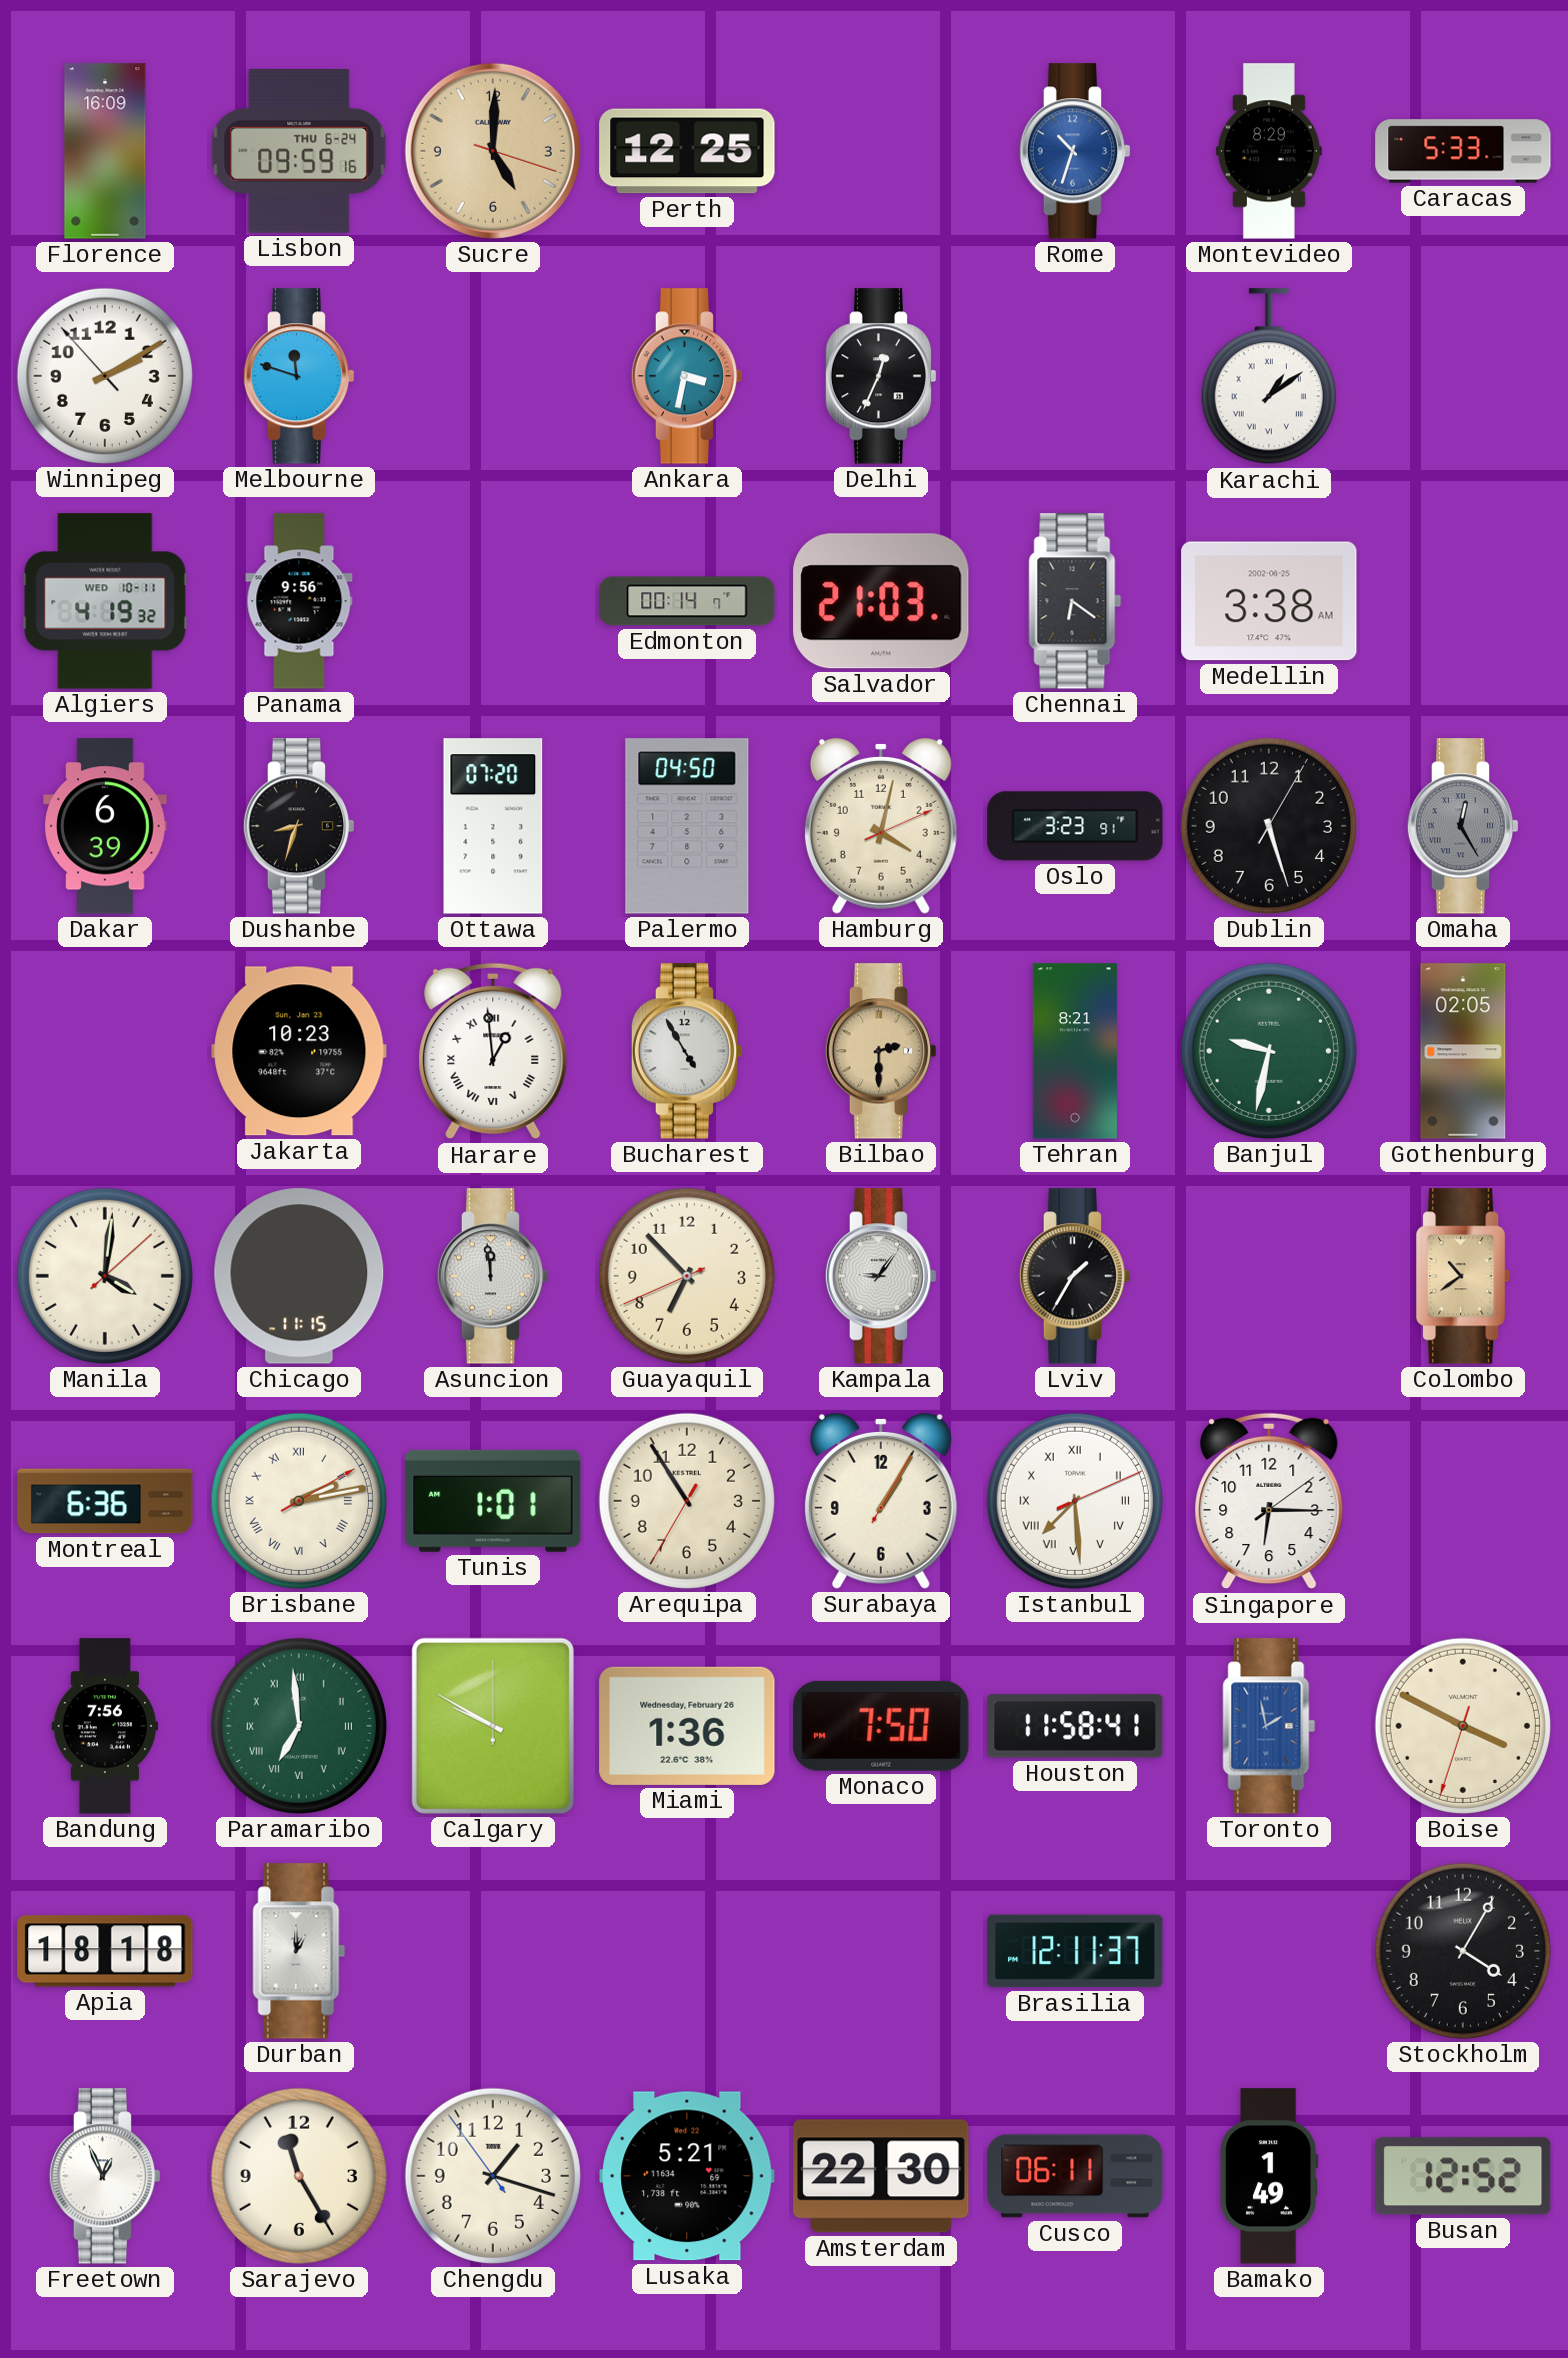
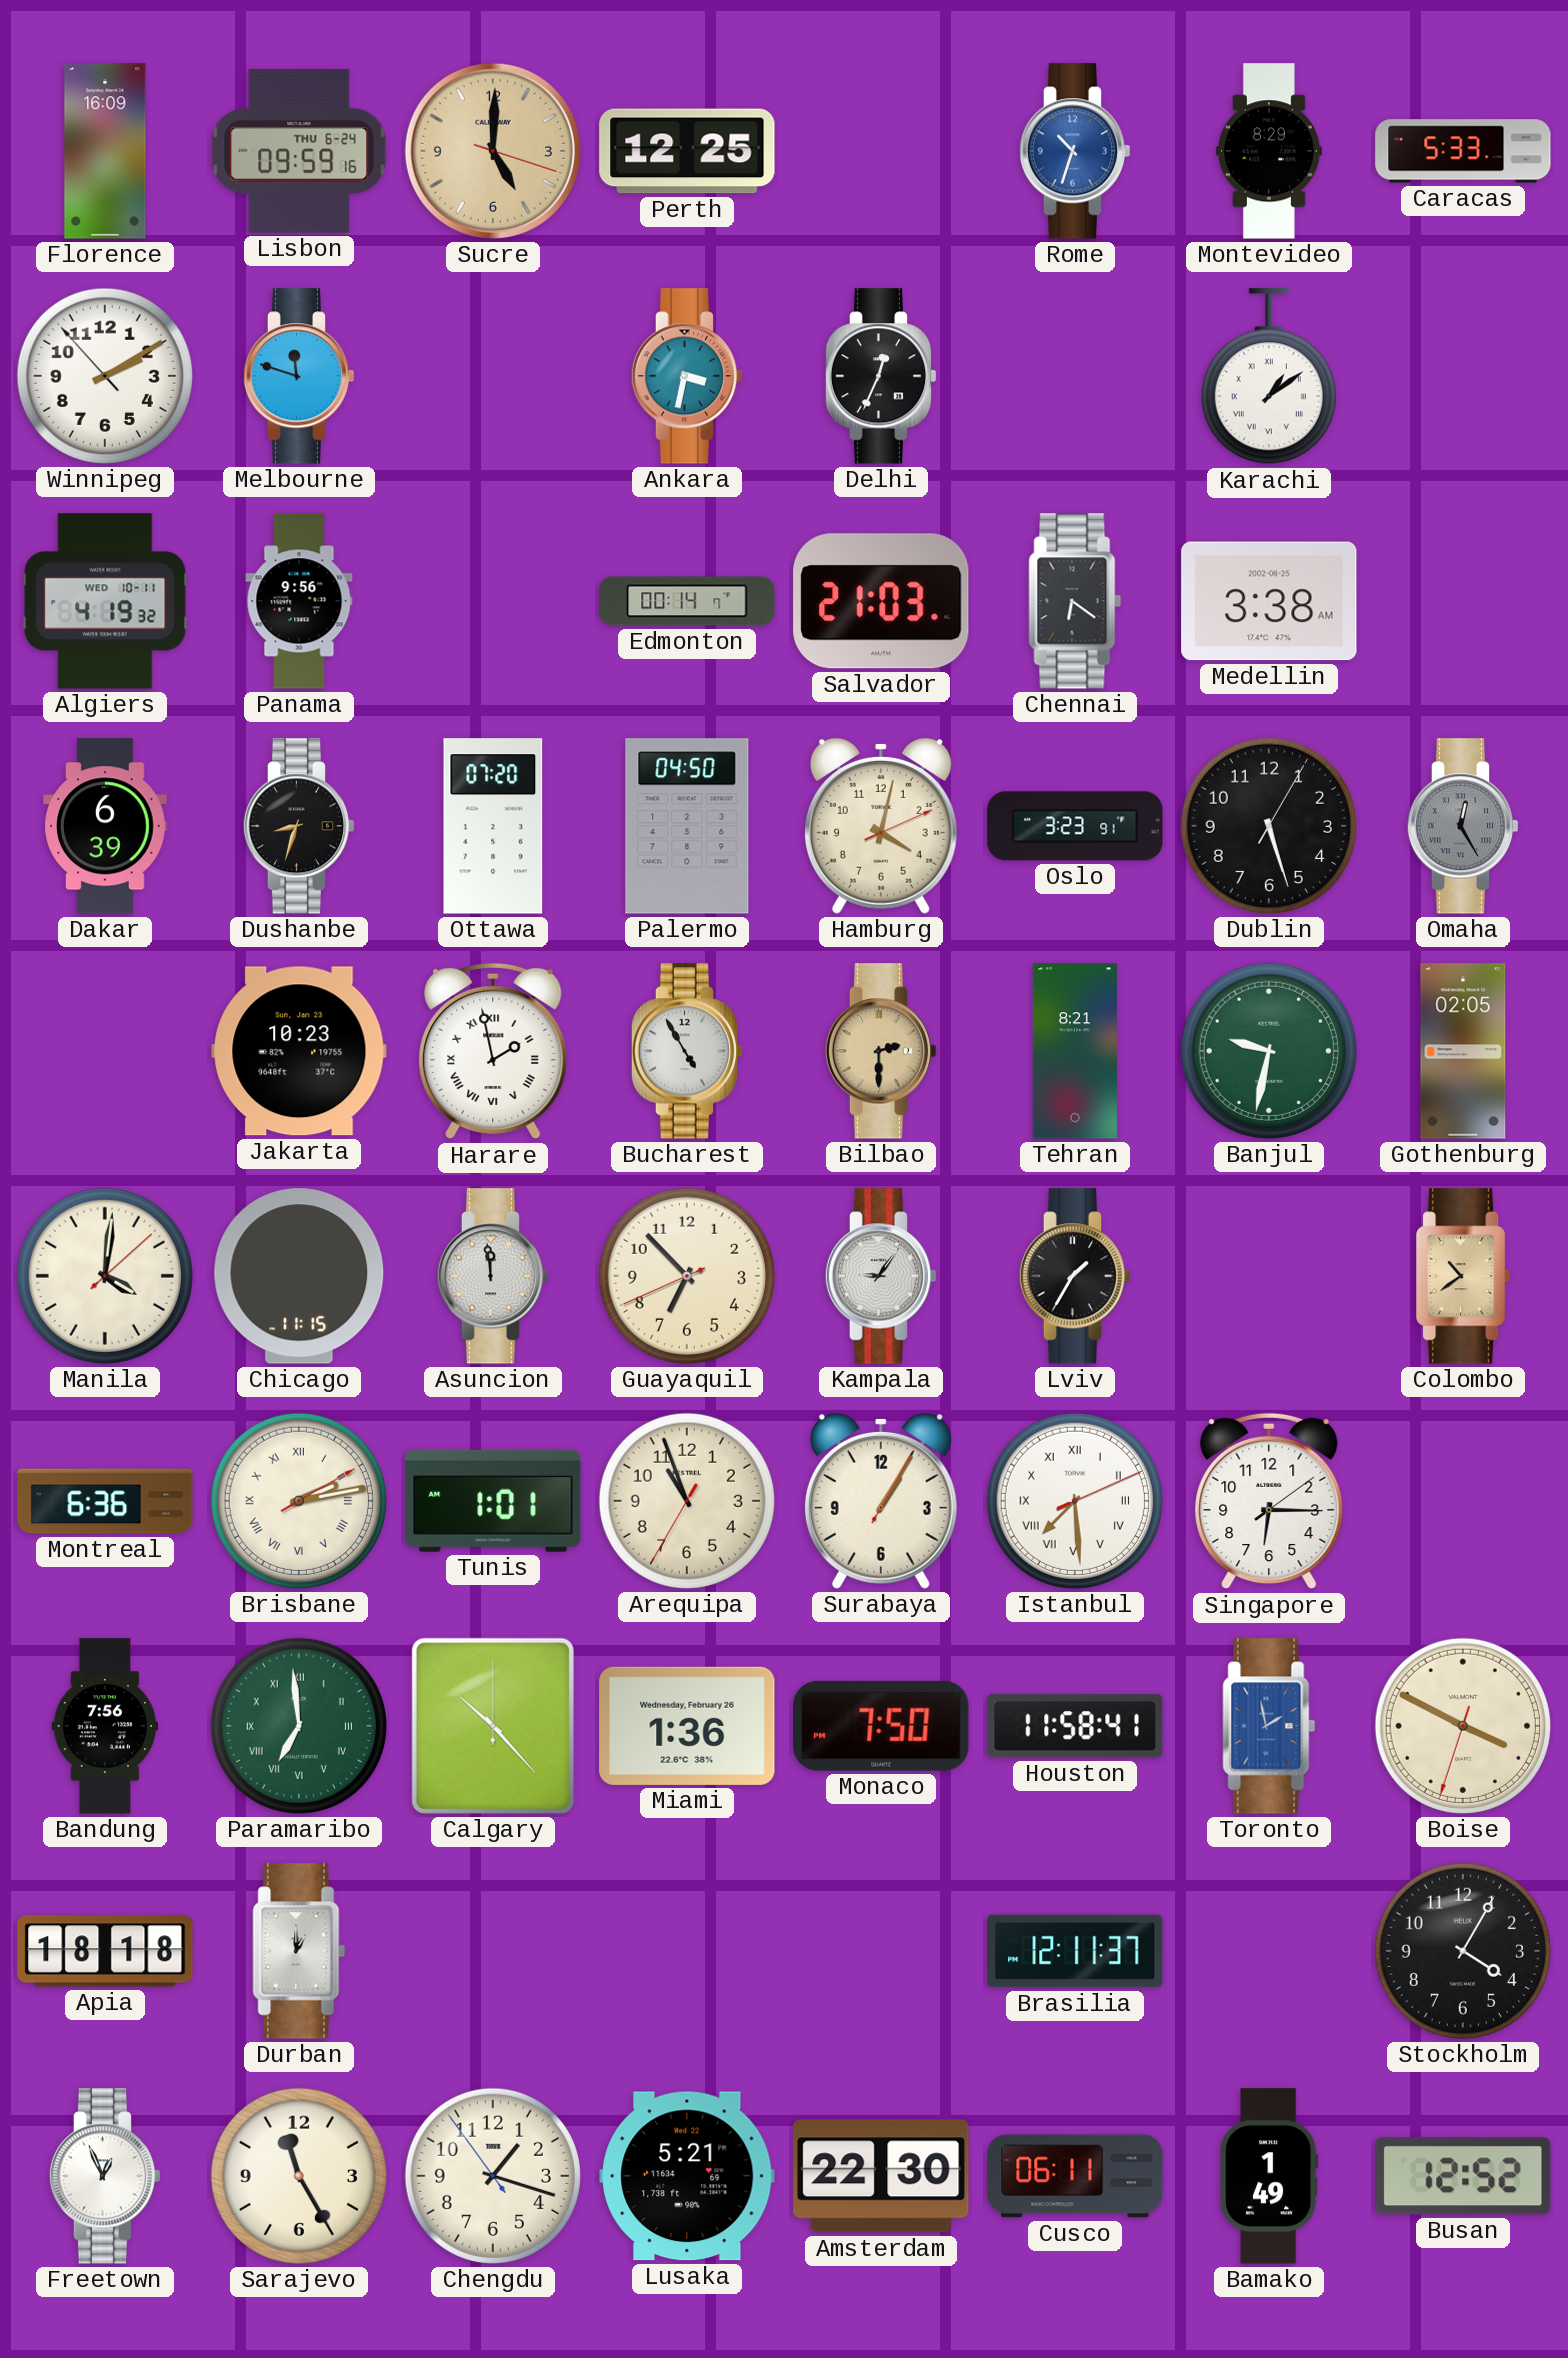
Harare: 12:59 -> 1:58
Arequipa: 10:54 -> 10:56
Calgary: 9:50 -> 10:23
